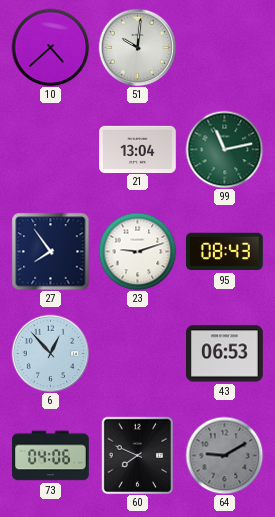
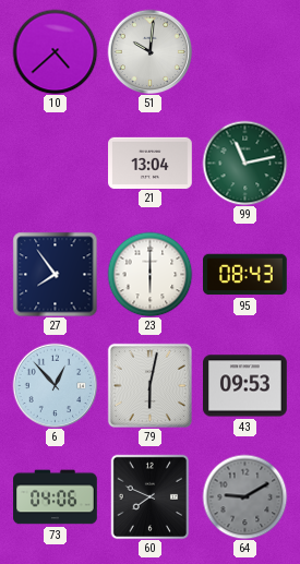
23: 9:12 -> 6:00
79: none -> 6:02
43: 06:53 -> 09:53
